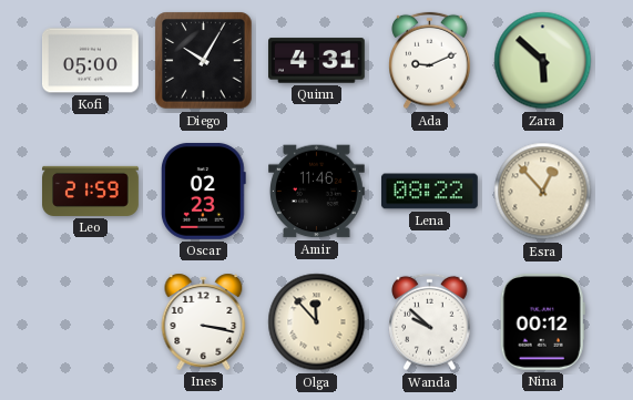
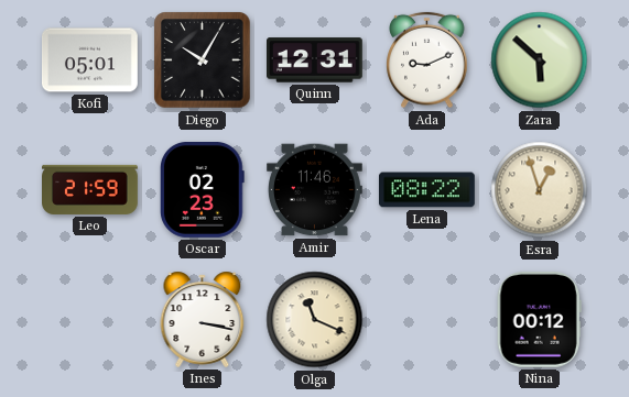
Kofi: 05:00 -> 05:01
Quinn: 4:31 -> 12:31
Esra: 12:53 -> 12:57
Olga: 11:53 -> 11:19
Wanda: 9:52 -> none
